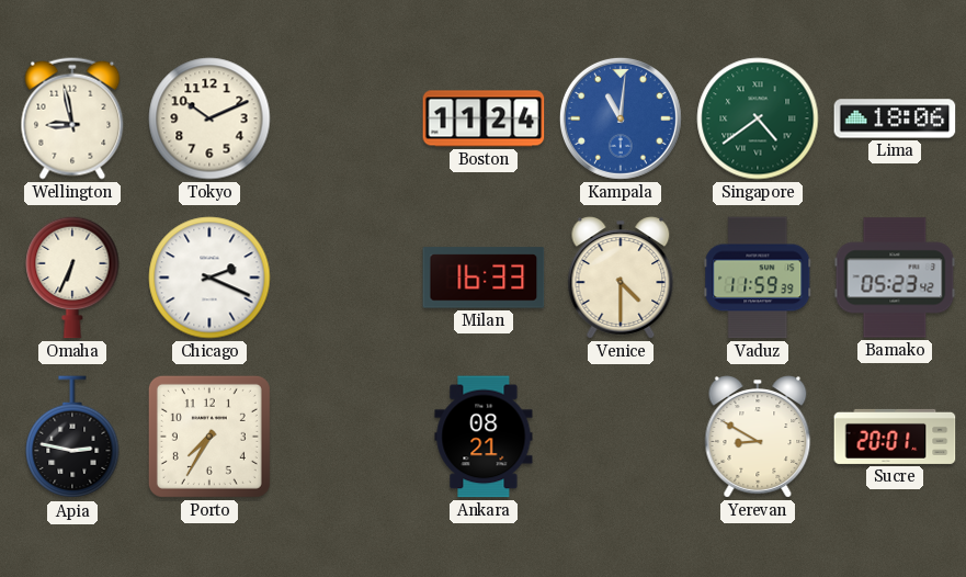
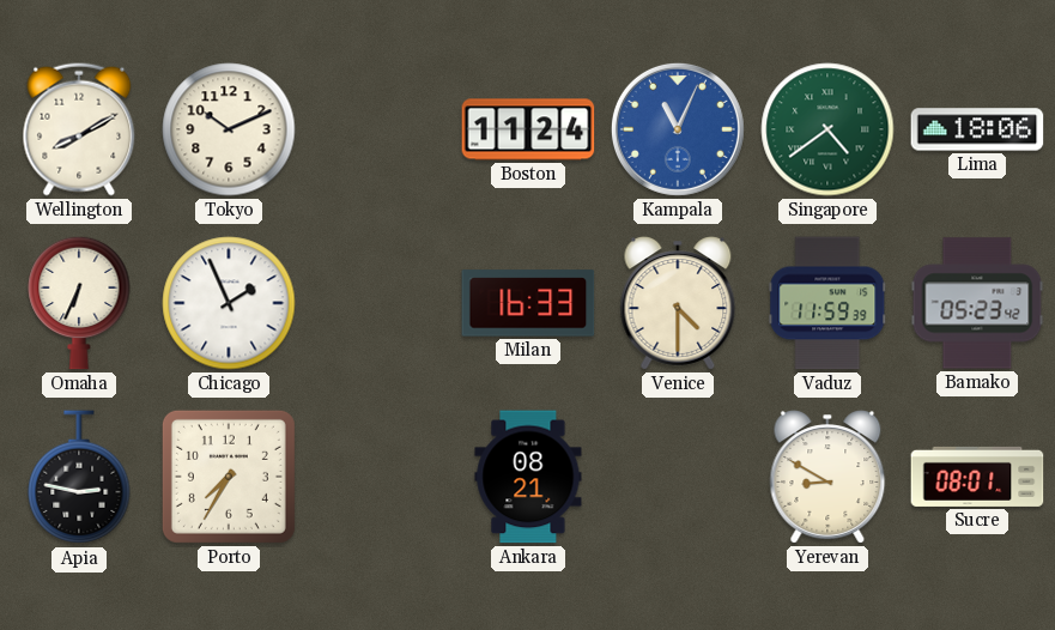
Wellington: 8:58 -> 8:10
Kampala: 11:01 -> 11:04
Chicago: 2:19 -> 1:56
Sucre: 20:01 -> 08:01
